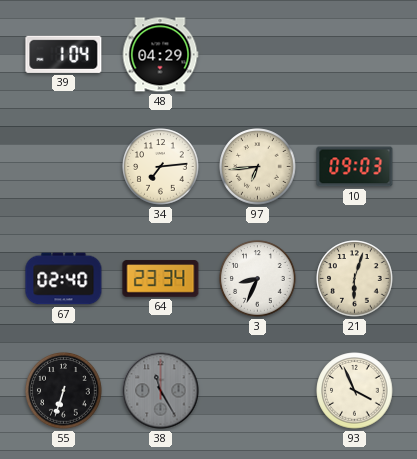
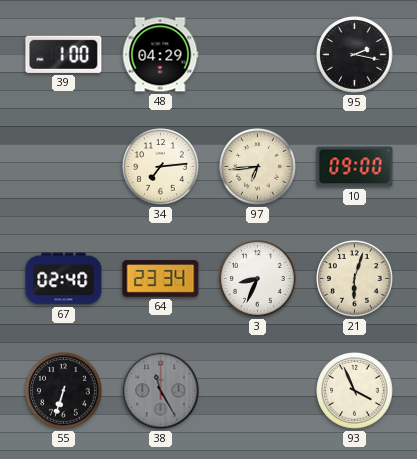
39: 1:04 -> 1:00
95: none -> 2:17
10: 09:03 -> 09:00
